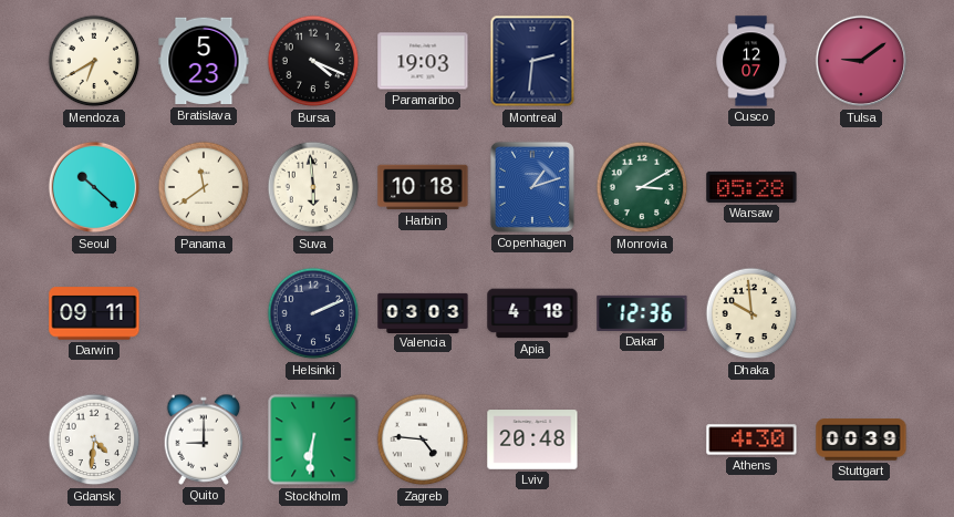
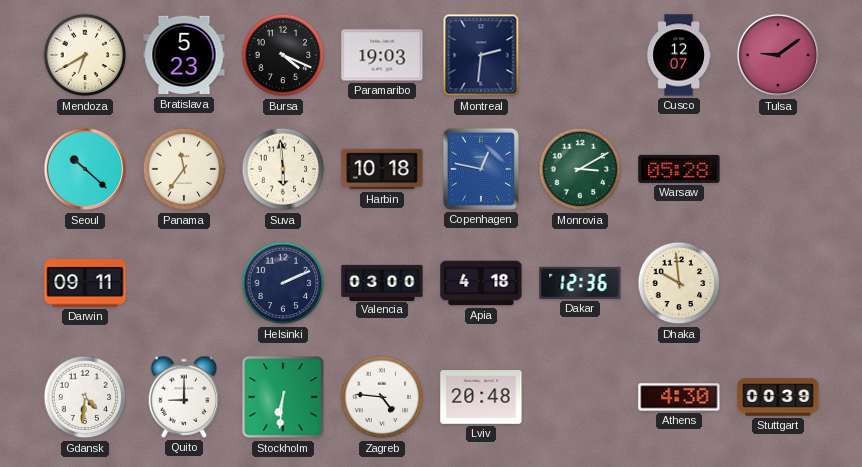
Panama: 11:39 -> 11:36
Copenhagen: 1:12 -> 12:47
Valencia: 03:03 -> 03:00
